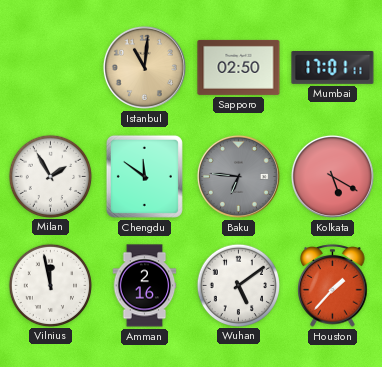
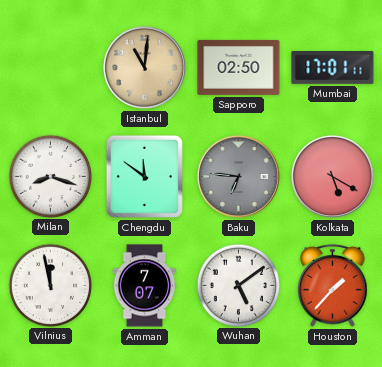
Milan: 1:55 -> 8:18
Amman: 2:16 -> 7:07
